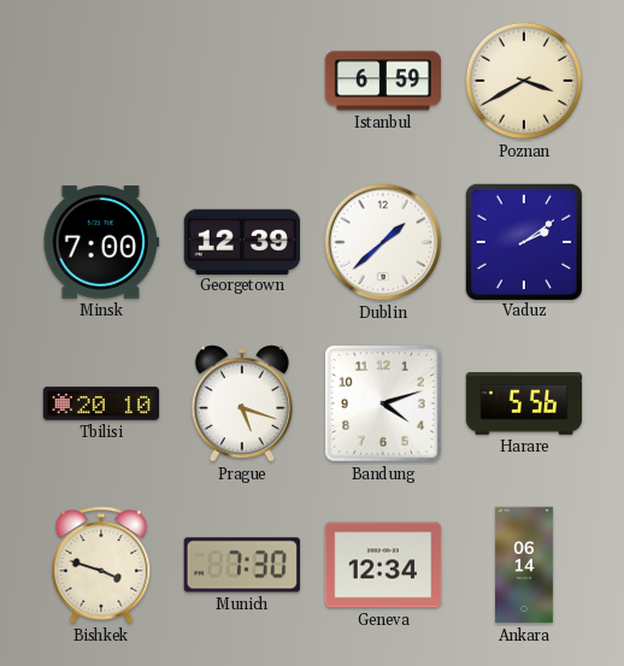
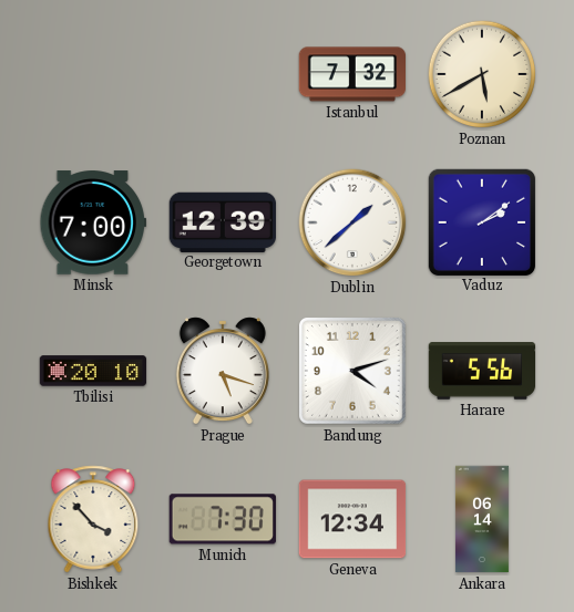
Istanbul: 6:59 -> 7:32
Poznan: 3:40 -> 5:40
Bishkek: 3:48 -> 3:53
